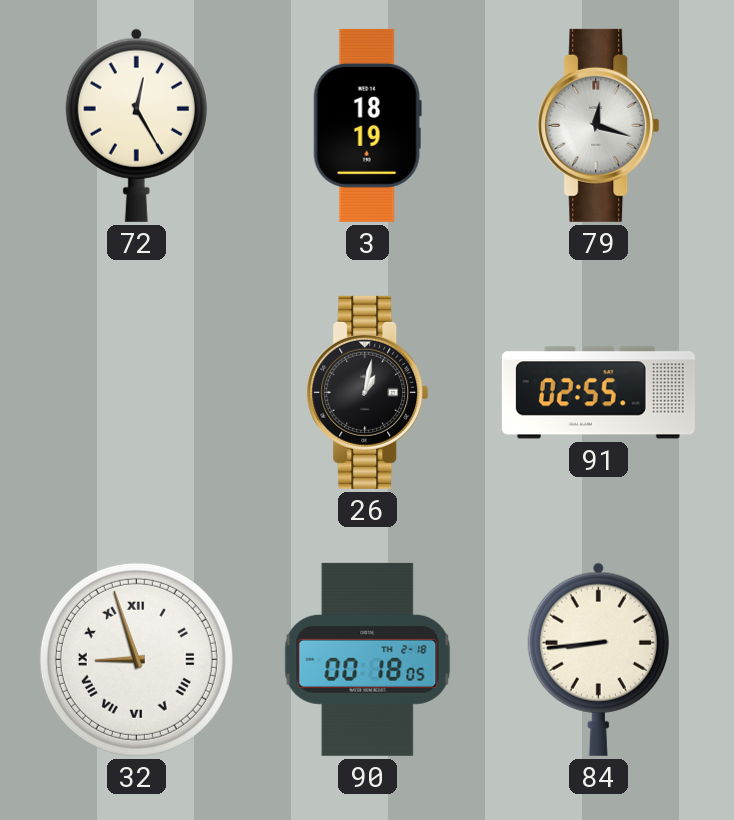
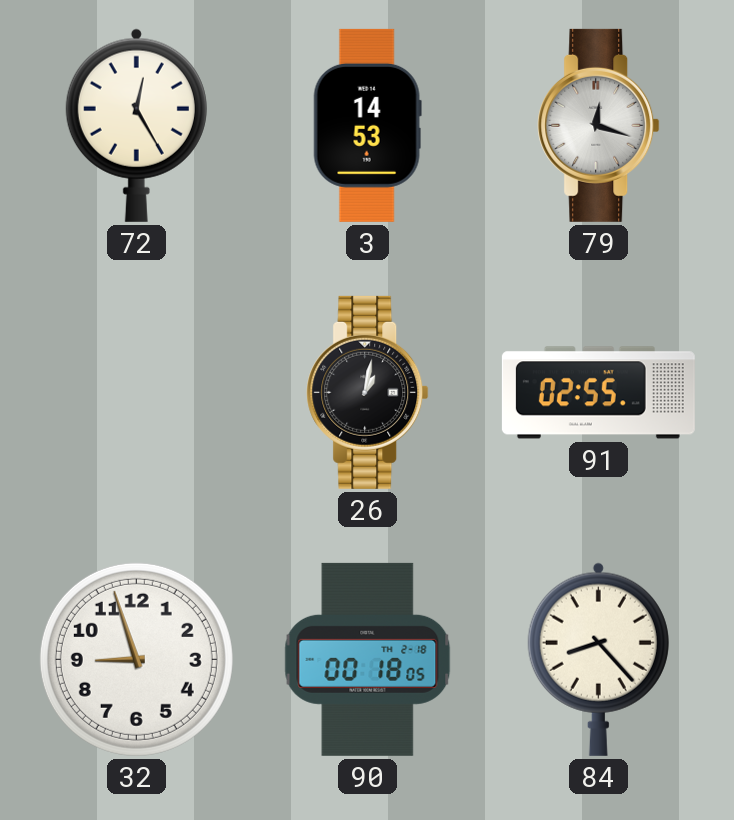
3: 18:19 -> 14:53
32 numerals: Roman -> Arabic
84: 8:44 -> 8:23
